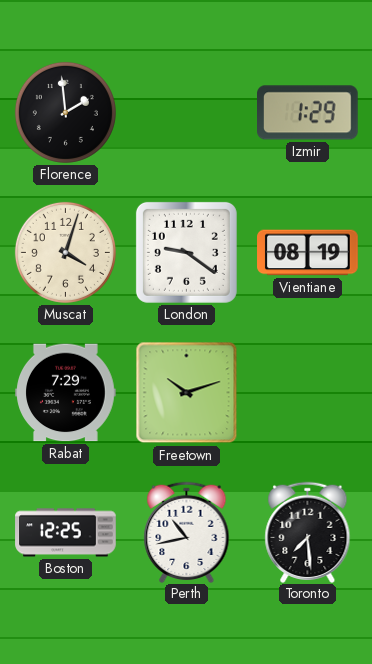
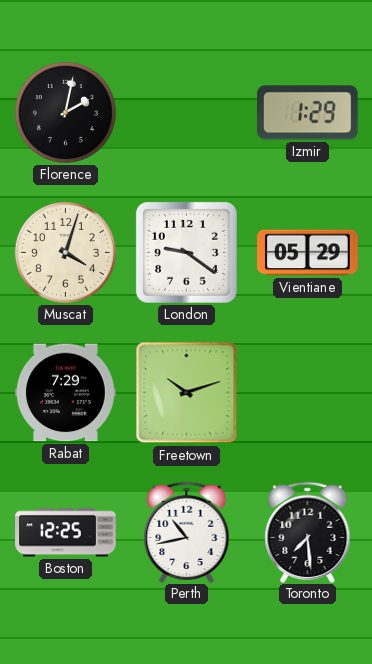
Florence: 1:59 -> 2:02
Vientiane: 08:19 -> 05:29
